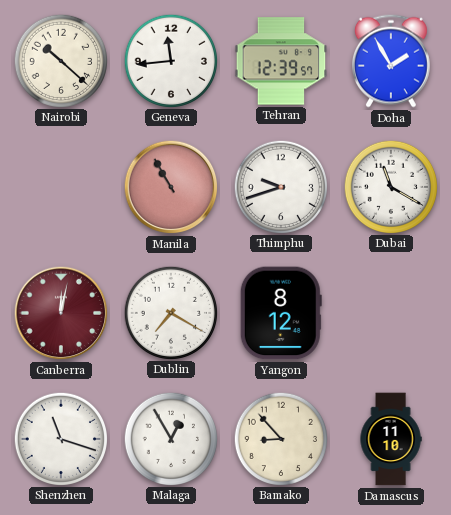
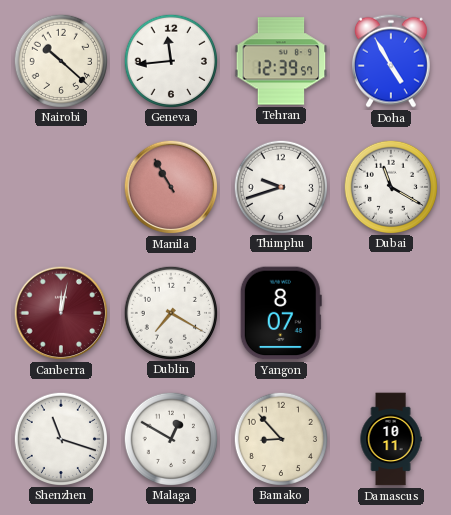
Doha: 1:55 -> 4:55
Yangon: 8:12 -> 8:07
Malaga: 12:55 -> 12:50
Damascus: 11:10 -> 10:11
